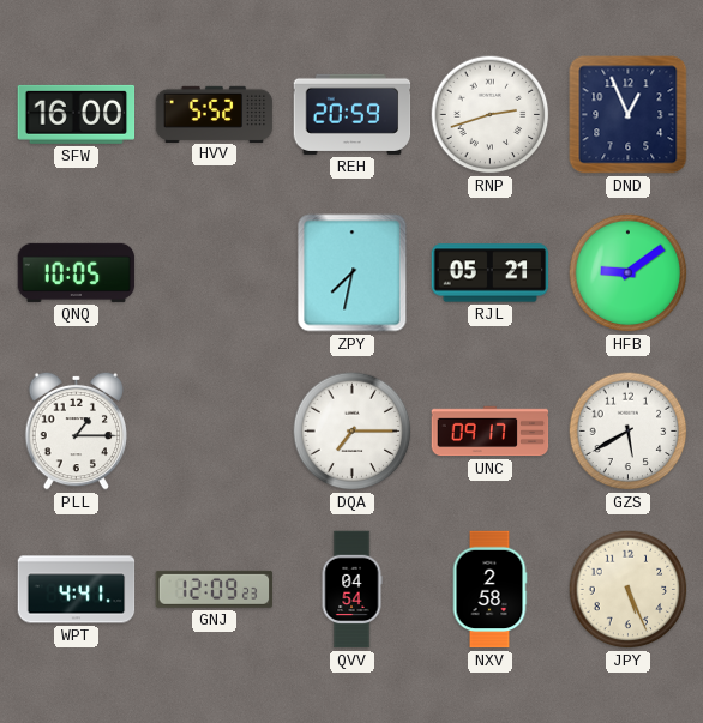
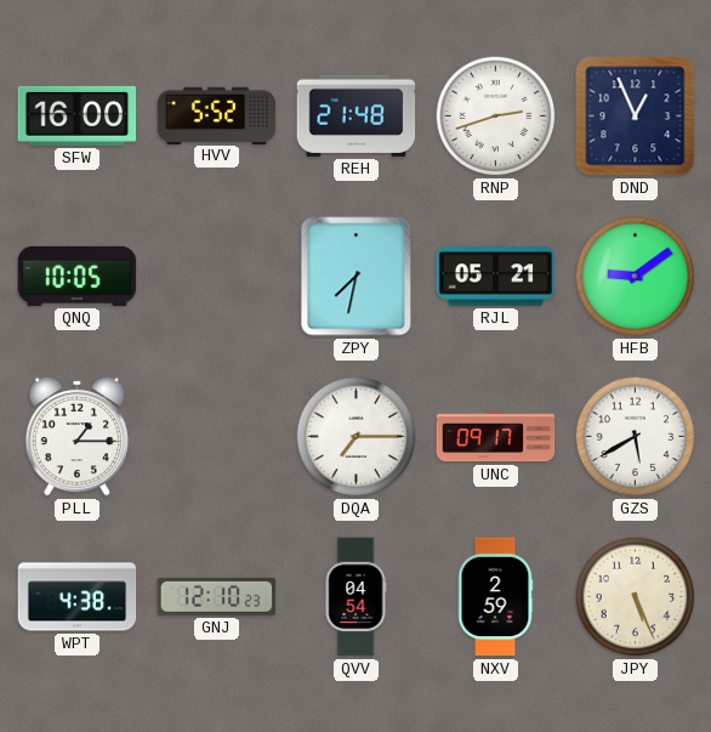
REH: 20:59 -> 21:48
WPT: 4:41 -> 4:38
GNJ: 12:09 -> 12:10
NXV: 2:58 -> 2:59
